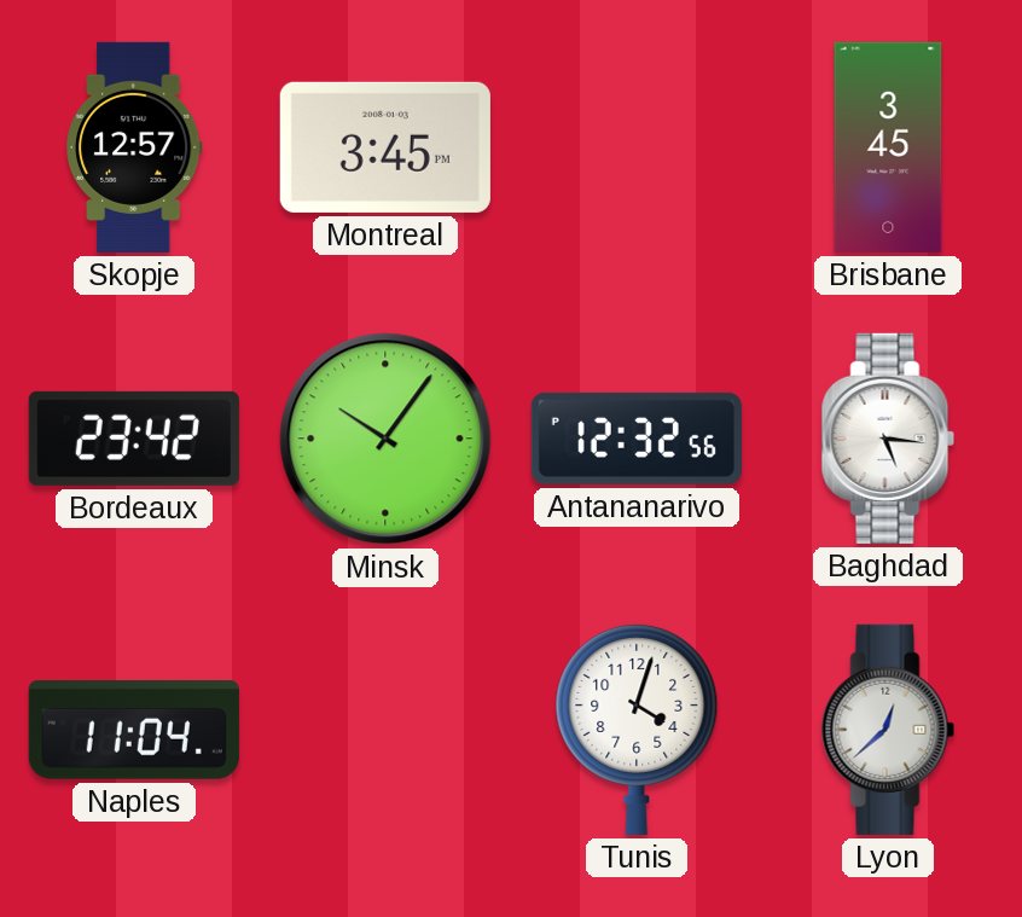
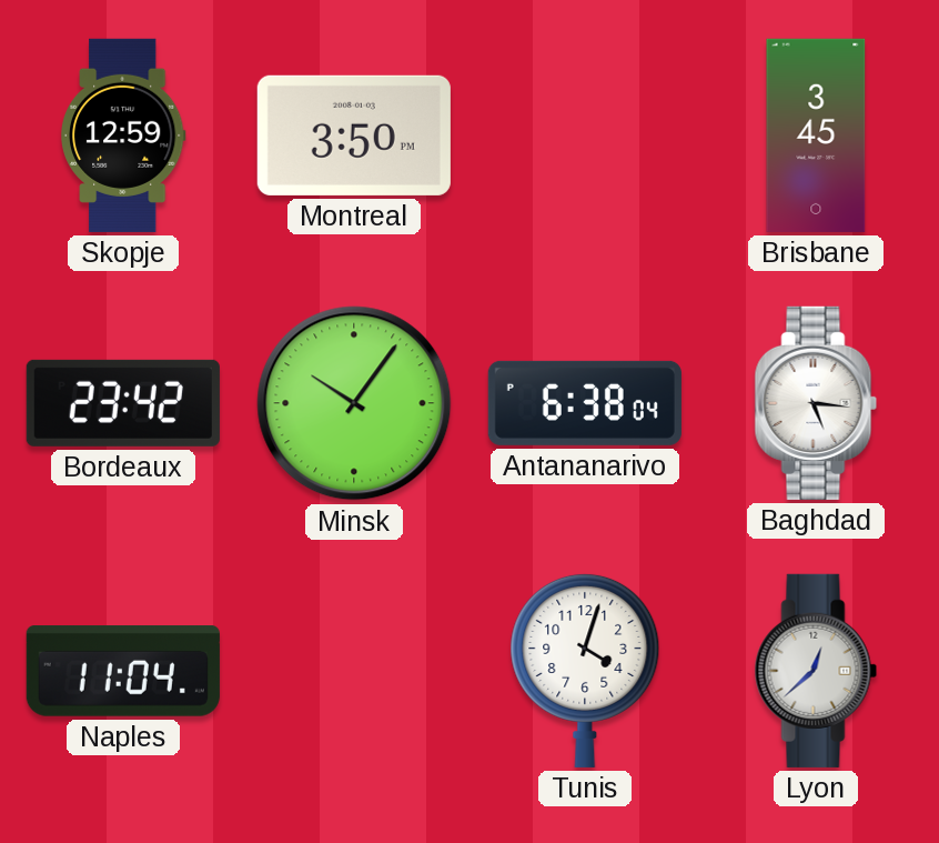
Skopje: 12:57 -> 12:59
Montreal: 3:45 -> 3:50
Antananarivo: 12:32 -> 6:38
